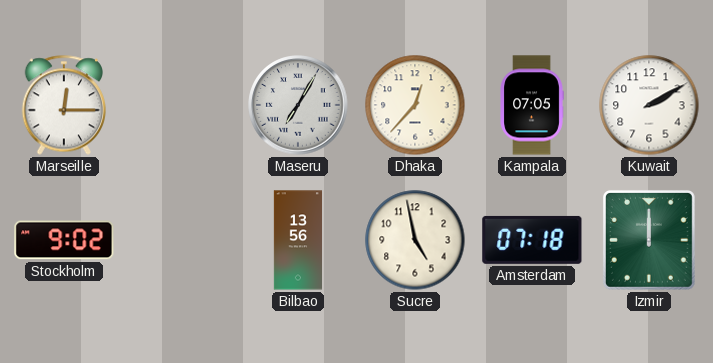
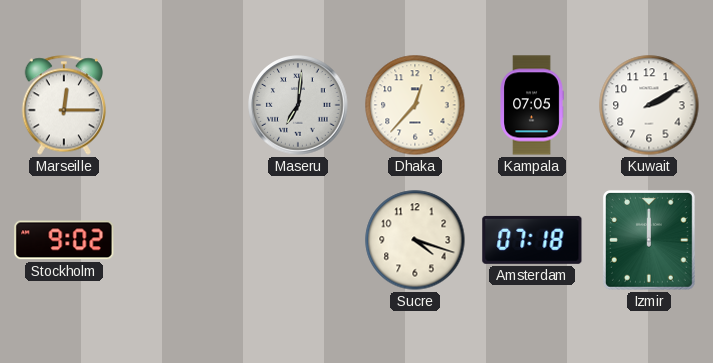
Maseru: 7:05 -> 7:01
Bilbao: 13:56 -> none
Sucre: 4:58 -> 4:18
